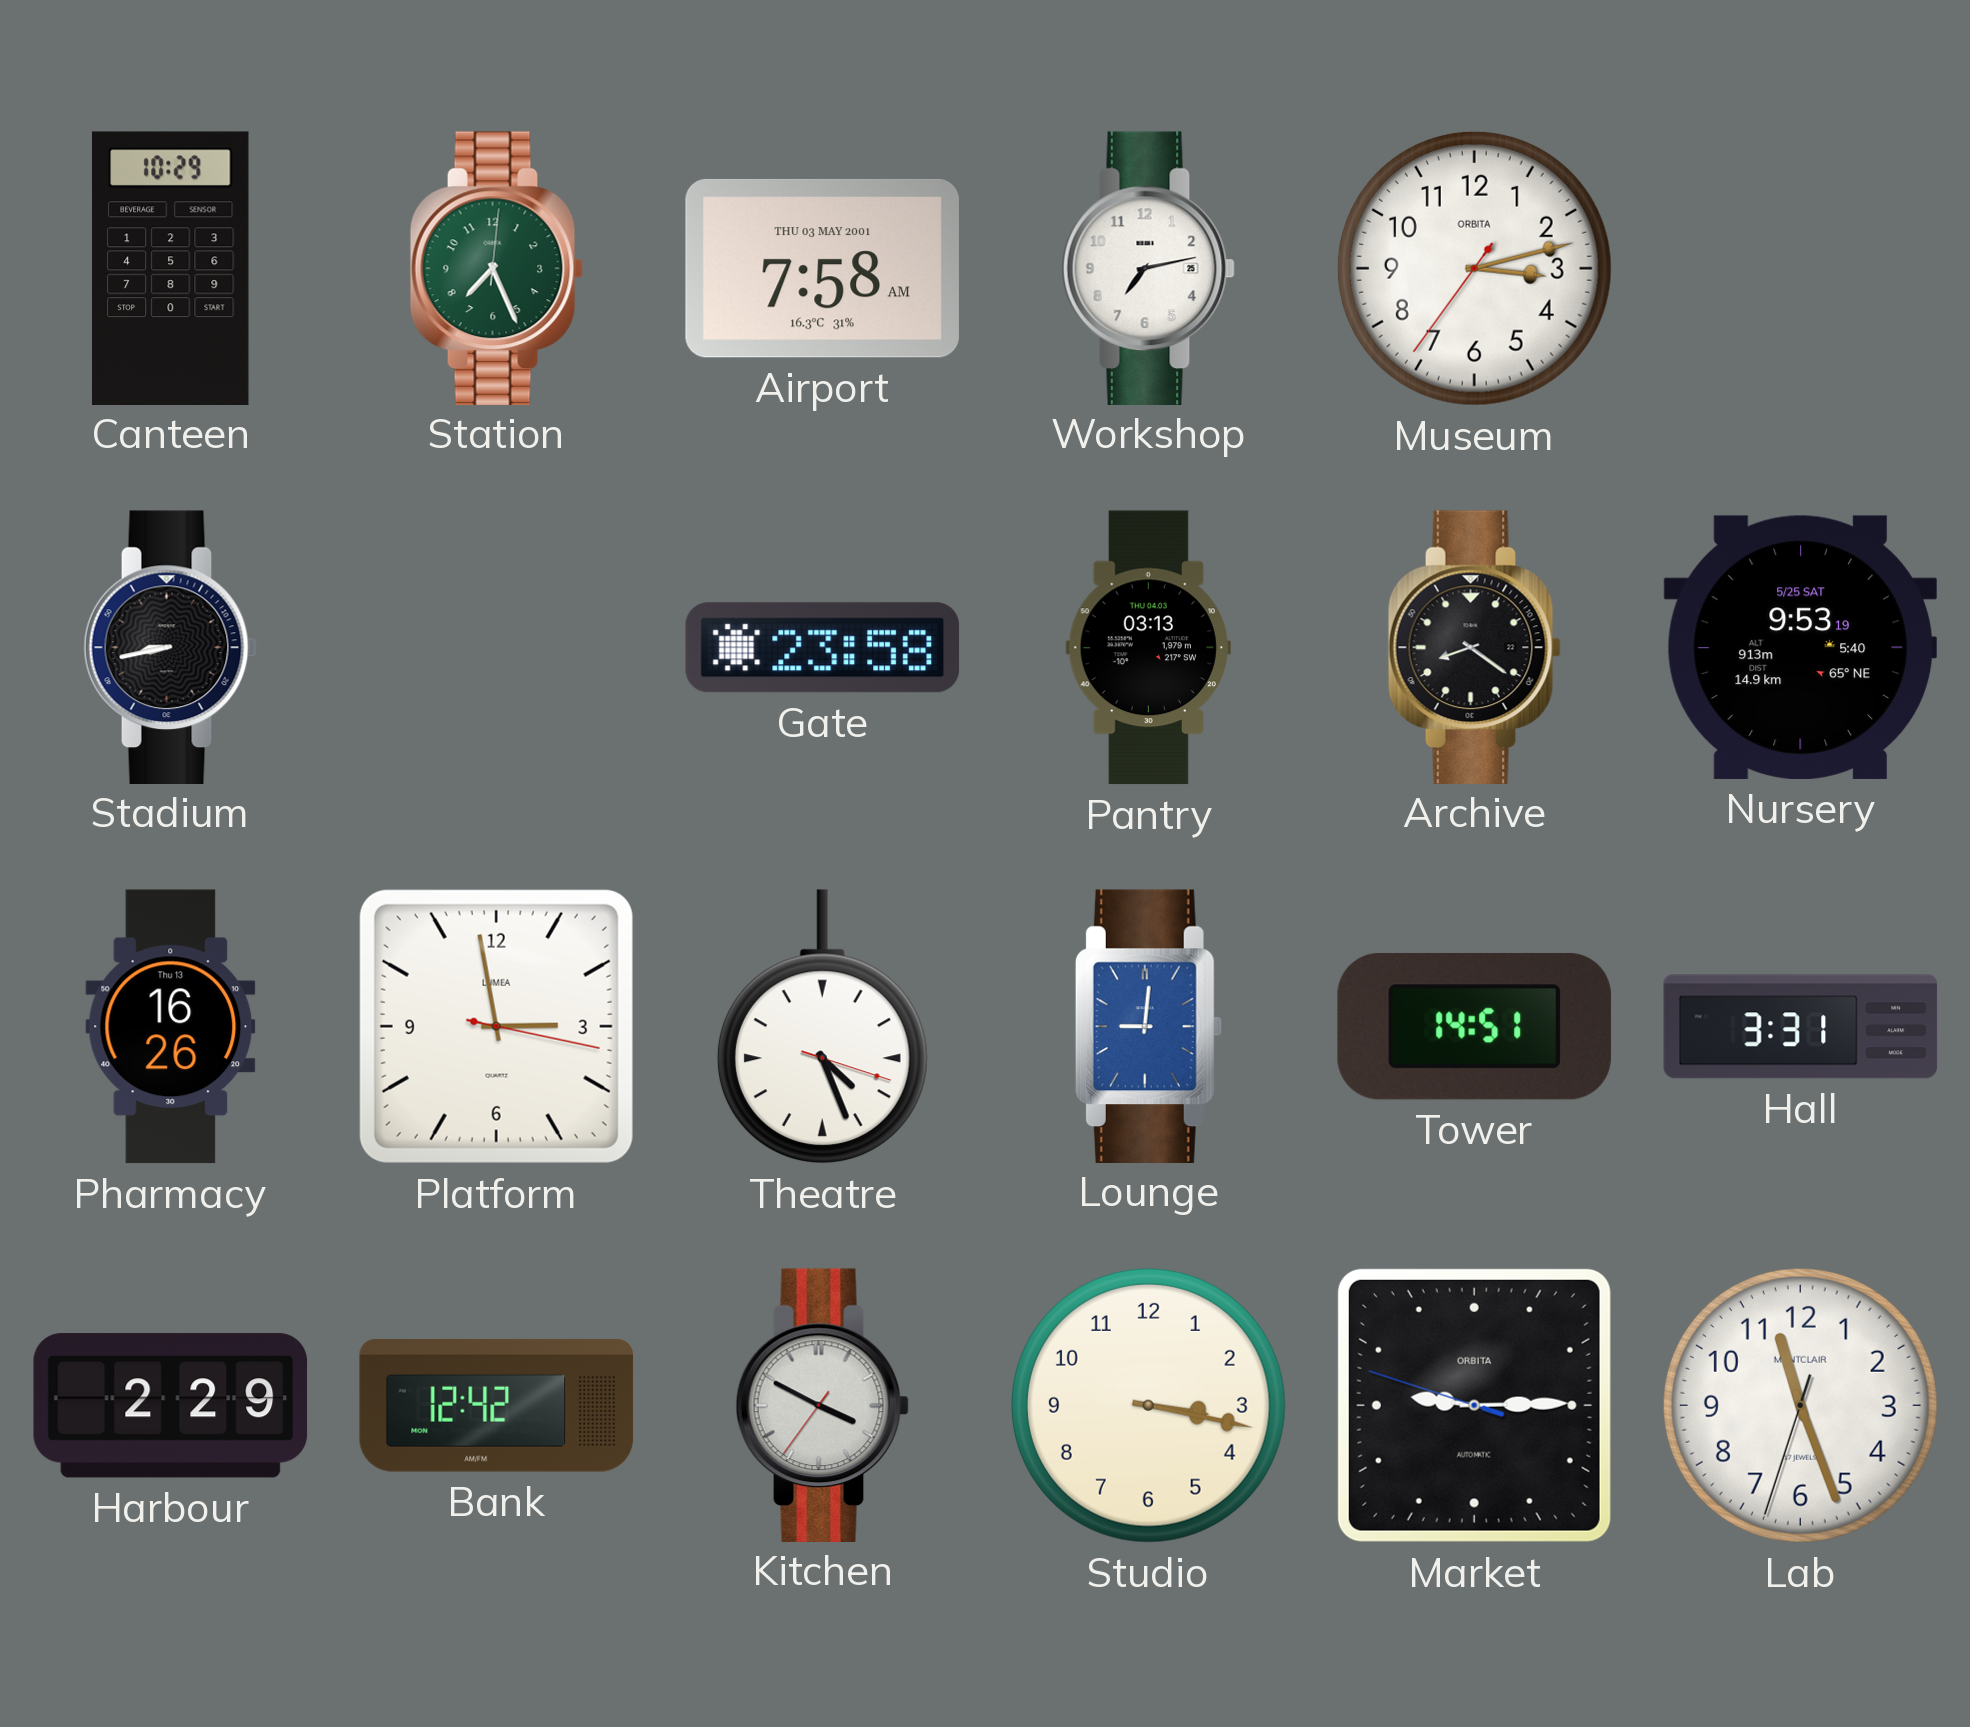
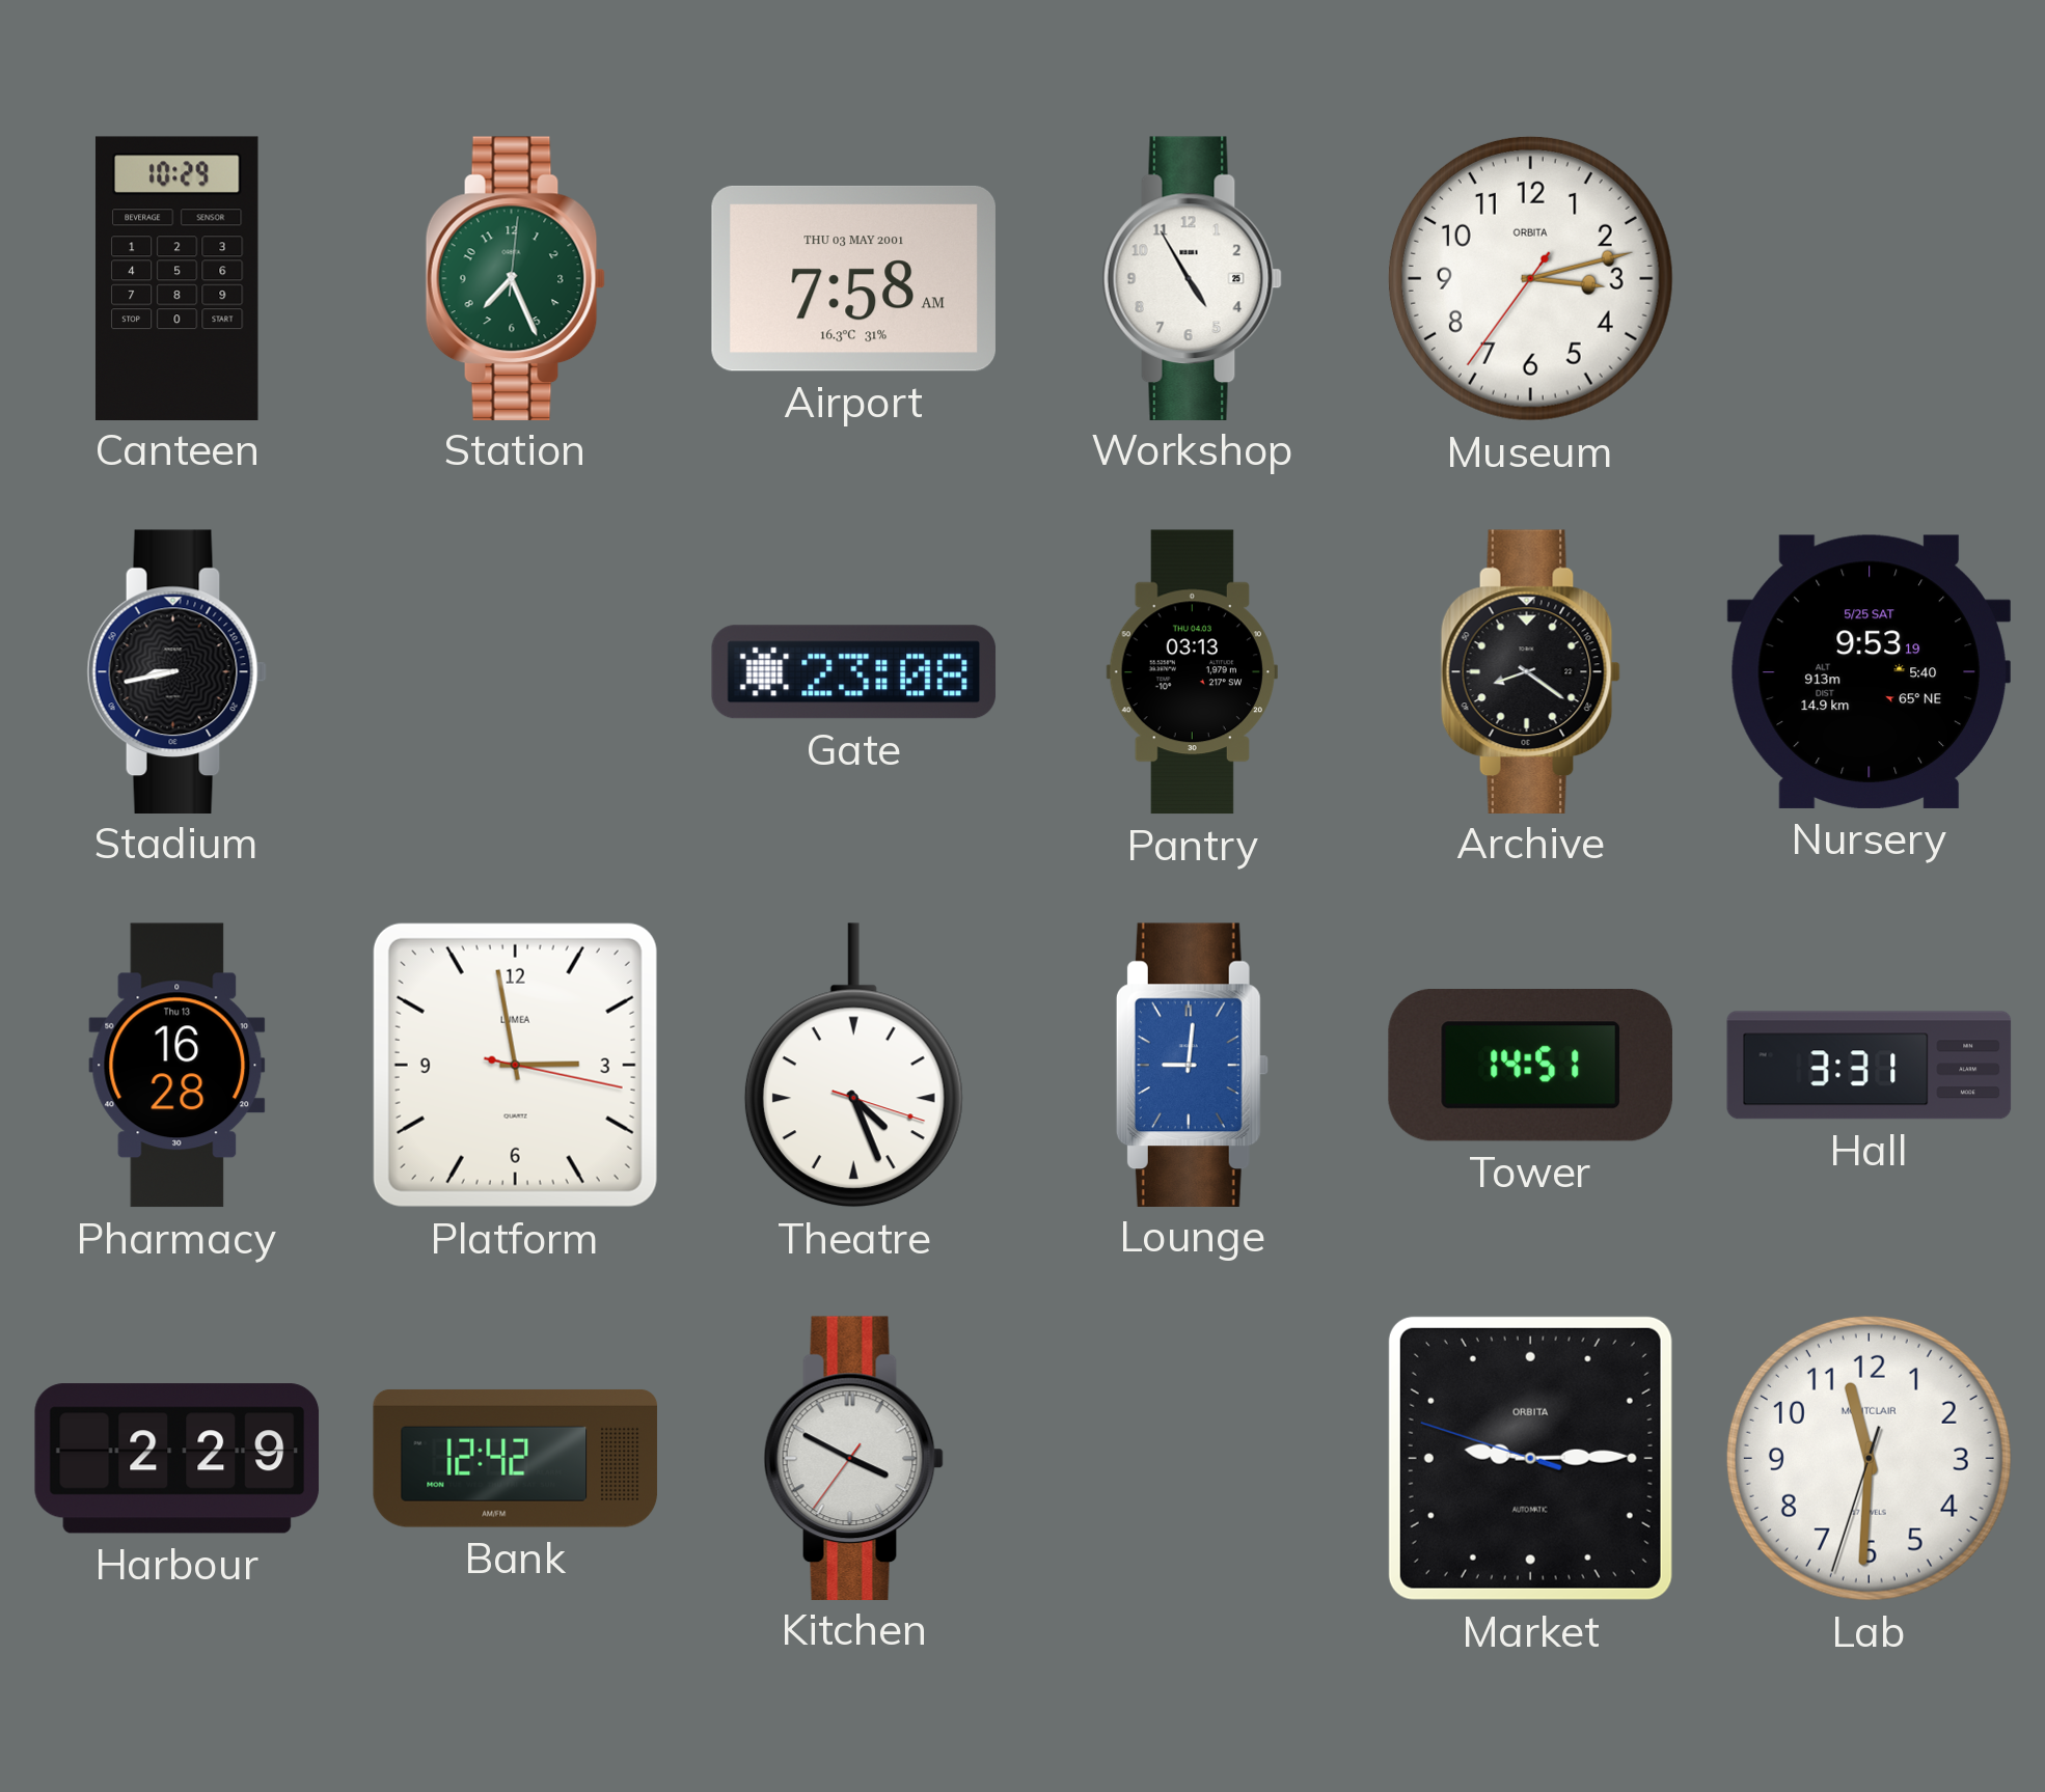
Workshop: 7:13 -> 4:55
Gate: 23:58 -> 23:08
Pharmacy: 16:26 -> 16:28
Studio: 3:17 -> none
Lab: 11:26 -> 11:30
